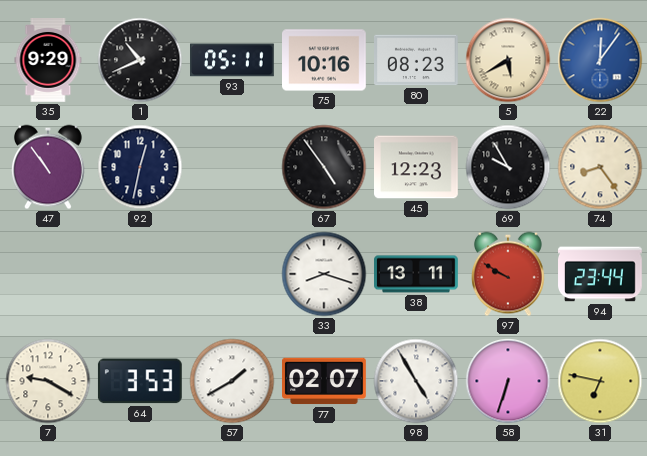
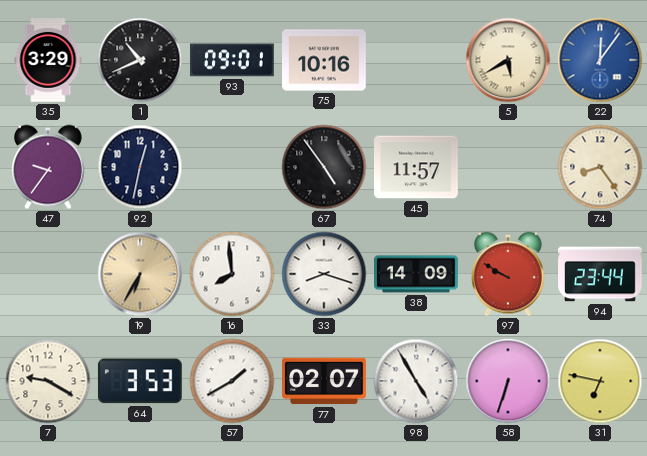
35: 9:29 -> 3:29
93: 05:11 -> 09:01
80: 08:23 -> none
47: 10:54 -> 9:36
45: 12:23 -> 11:57
69: 9:55 -> none
19: none -> 6:35
16: none -> 7:59
38: 13:11 -> 14:09
